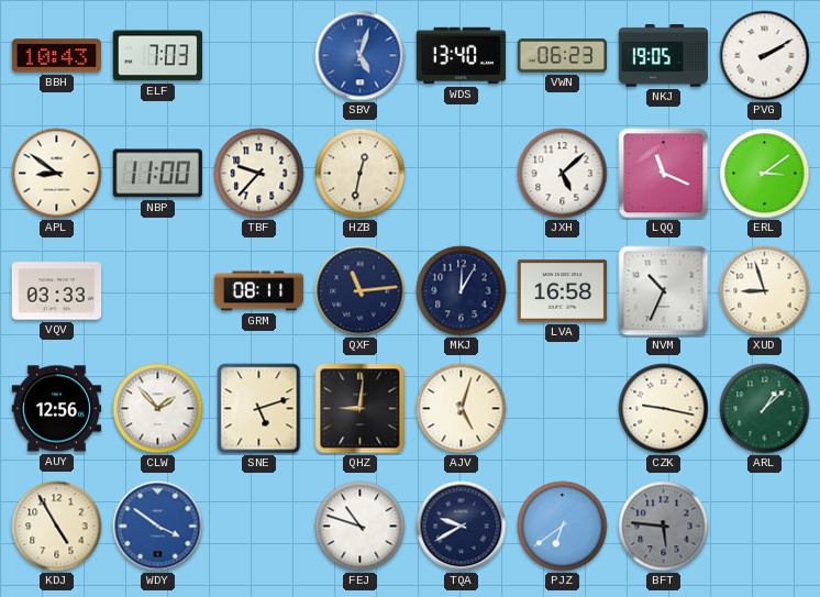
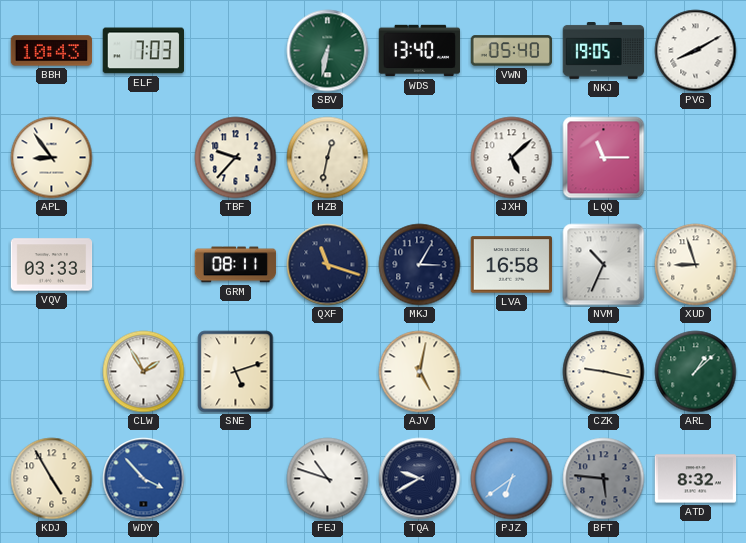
SBV: 5:03 -> 6:32
SBV dial: blue -> green
VWN: 06:23 -> 05:40
PVG: 2:10 -> 8:10
APL: 8:51 -> 8:54
NBP: 11:00 -> none
LQQ: 11:19 -> 11:15
ERL: 3:09 -> none
QXF: 11:14 -> 11:18
MKJ: 12:05 -> 3:05
AUY: 12:56 -> none
CLW: 1:53 -> 1:55
QHZ: 9:01 -> none
AJV: 5:03 -> 5:02
WDY: 3:51 -> 3:53
ATD: none -> 8:32
